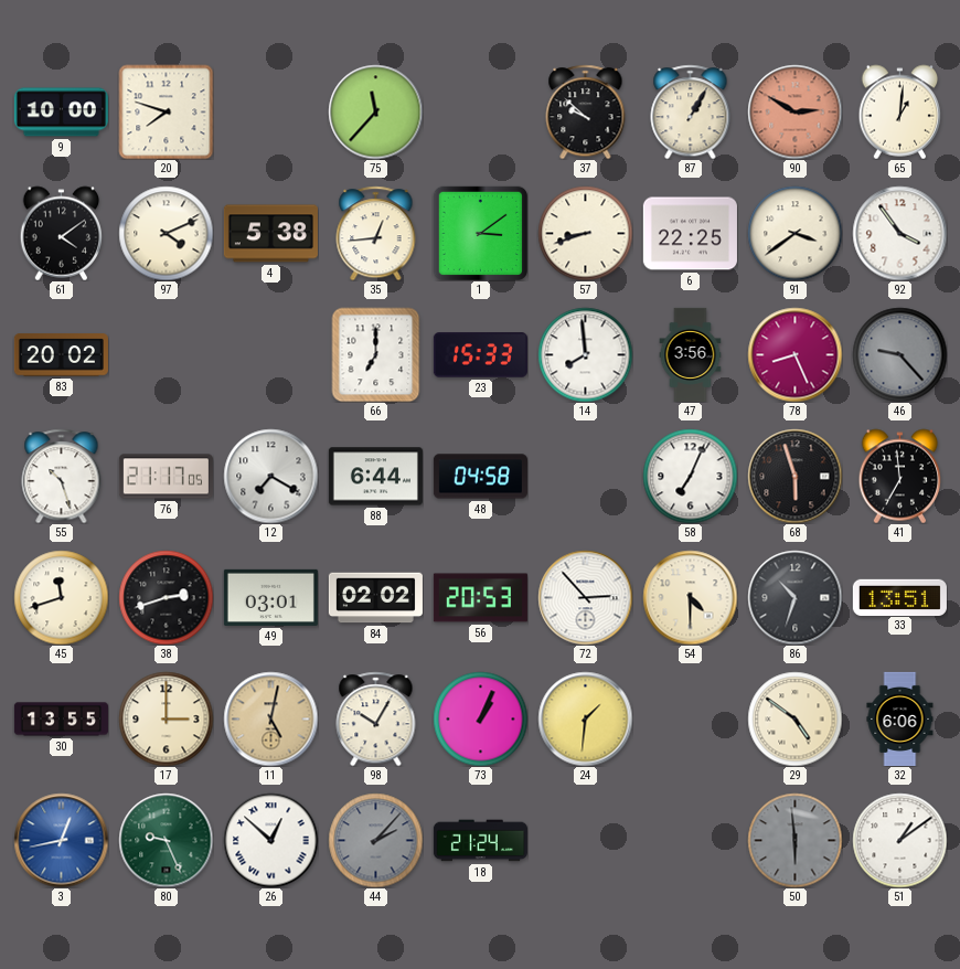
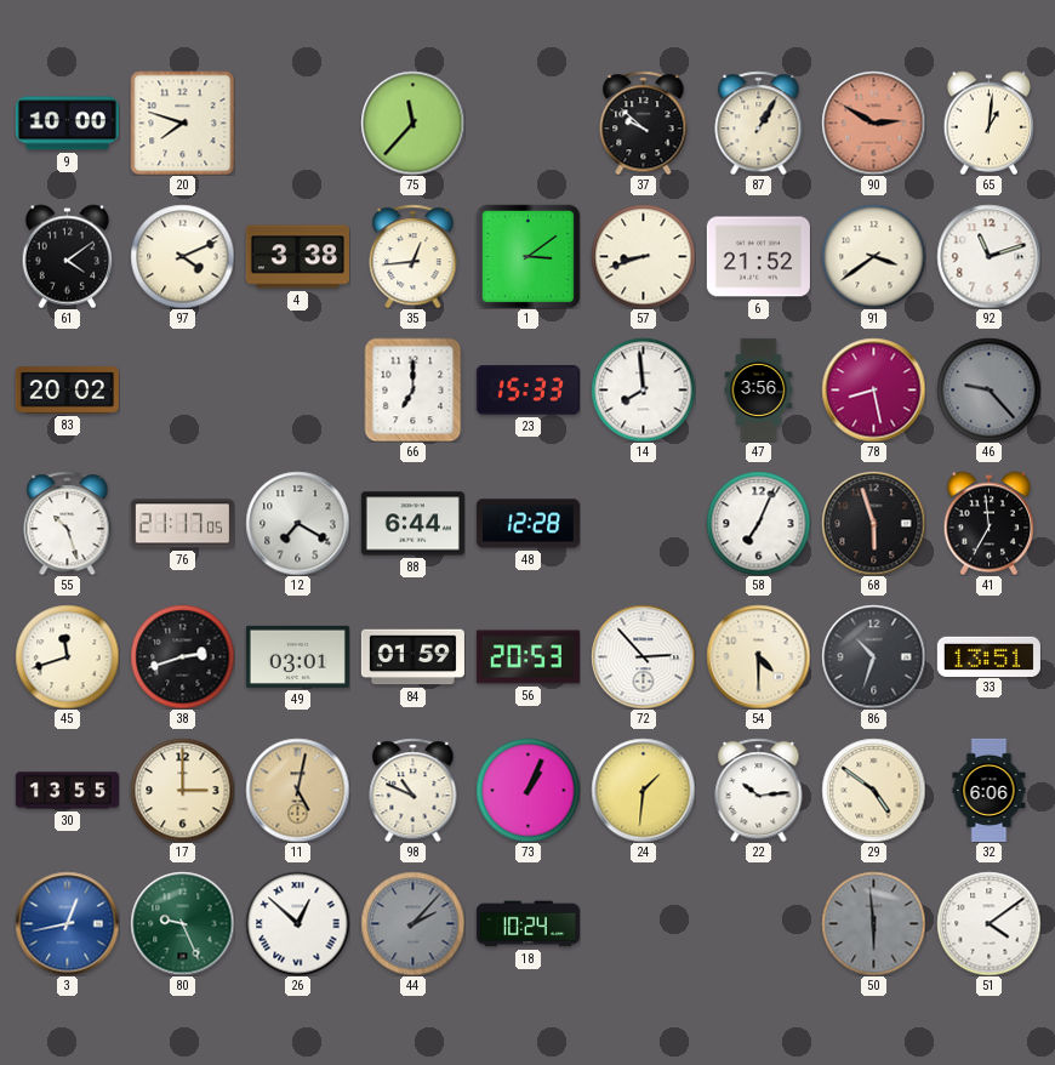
4: 5:38 -> 3:38
6: 22:25 -> 21:52
92: 3:54 -> 11:12
78: 8:26 -> 8:28
48: 04:58 -> 12:28
84: 02:02 -> 01:59
98: 10:05 -> 10:49
22: none -> 10:14
18: 21:24 -> 10:24
51: 1:09 -> 4:09
